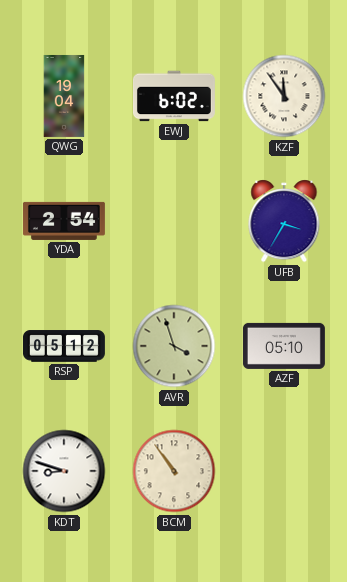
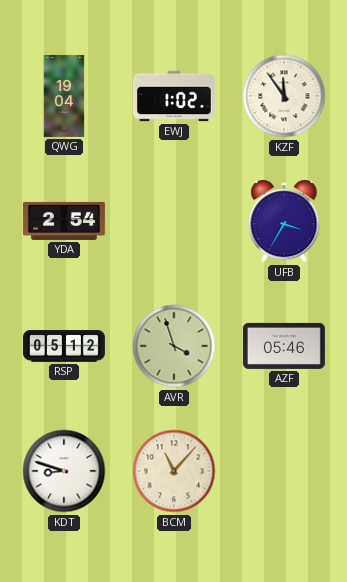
EWJ: 6:02 -> 1:02
AZF: 05:10 -> 05:46
BCM: 10:54 -> 11:07
